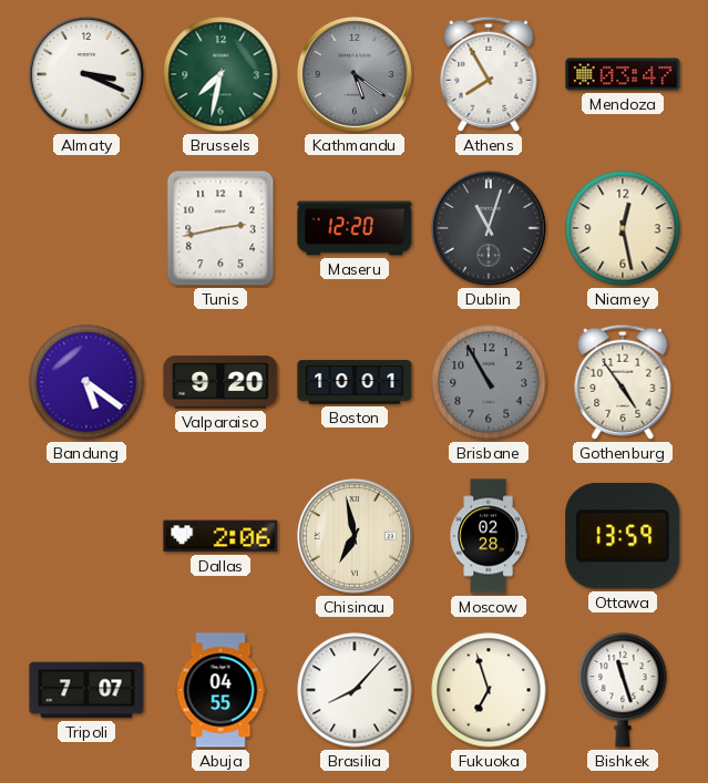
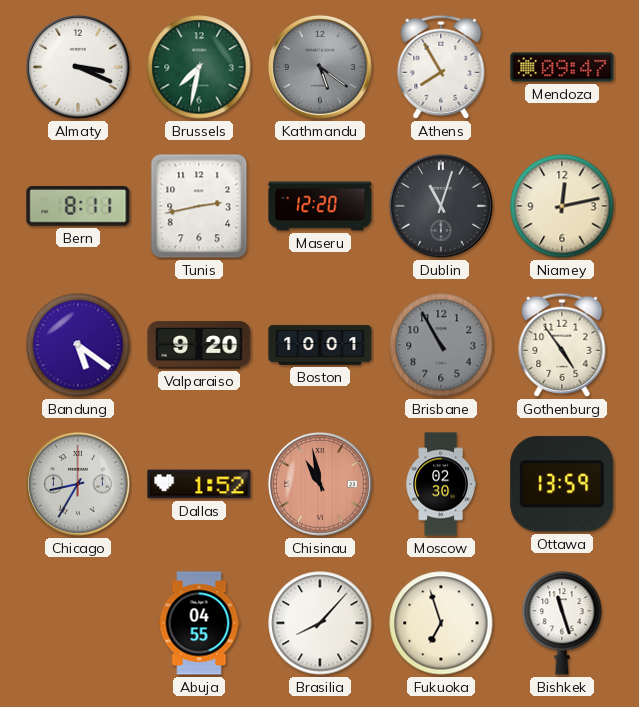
Mendoza: 03:47 -> 09:47
Bern: none -> 8:11
Niamey: 12:28 -> 12:13
Chicago: none -> 8:35
Dallas: 2:06 -> 1:52
Chisinau: 6:58 -> 10:58
Chisinau dial: cream -> salmon
Moscow: 02:28 -> 02:30
Tripoli: 7:07 -> none
